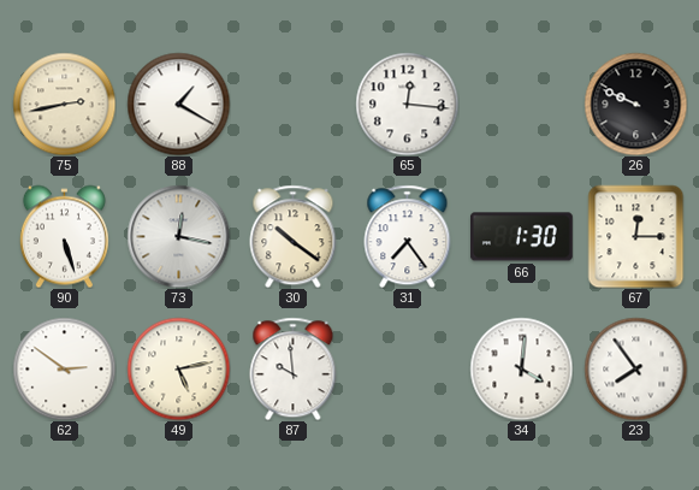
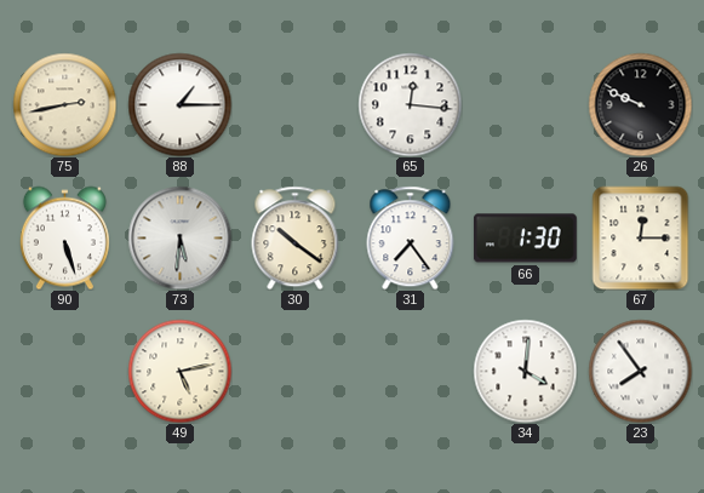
88: 1:20 -> 1:15
73: 12:17 -> 5:31
62: 2:51 -> none
87: 9:59 -> none
